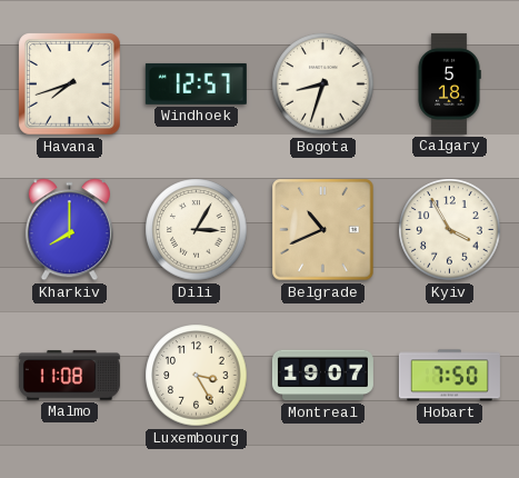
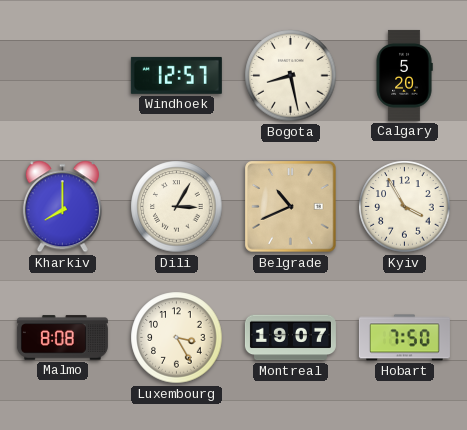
Havana: 7:42 -> none
Bogota: 8:33 -> 8:28
Calgary: 5:18 -> 5:20
Malmo: 11:08 -> 8:08
